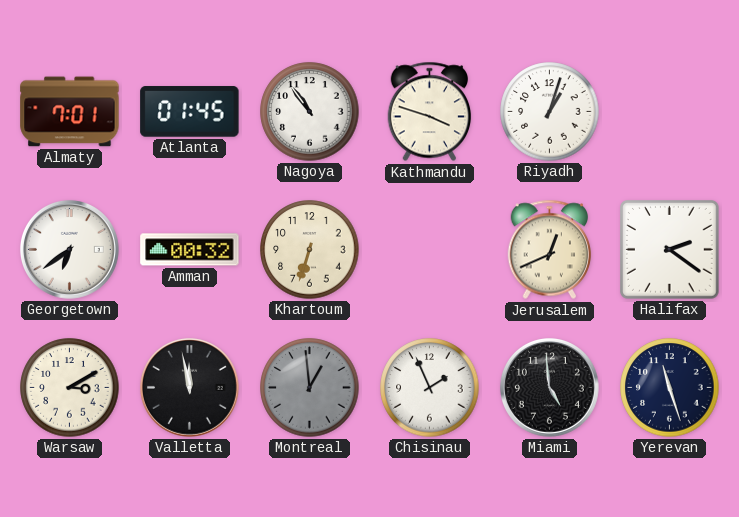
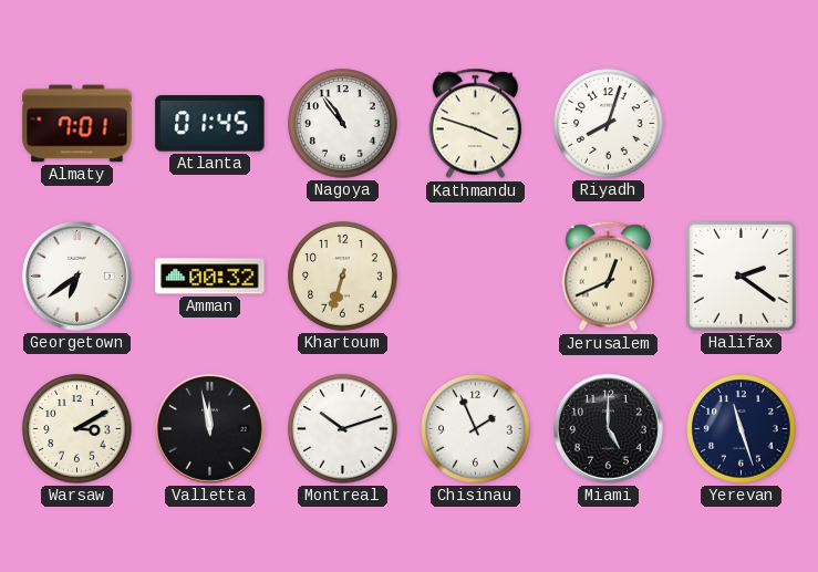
Riyadh: 1:03 -> 8:03
Montreal: 12:59 -> 10:12
Montreal dial: grey -> white
Miami: 4:59 -> 5:00
